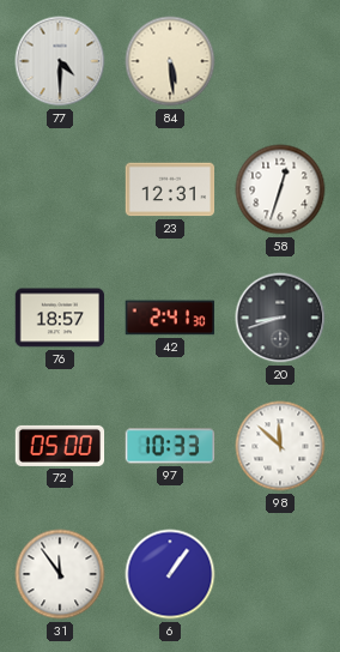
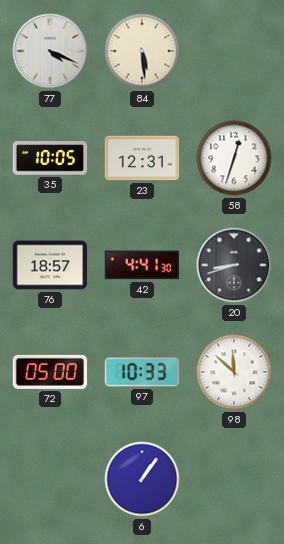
77: 4:30 -> 4:19
35: none -> 10:05
42: 2:41 -> 4:41
31: 11:54 -> none
